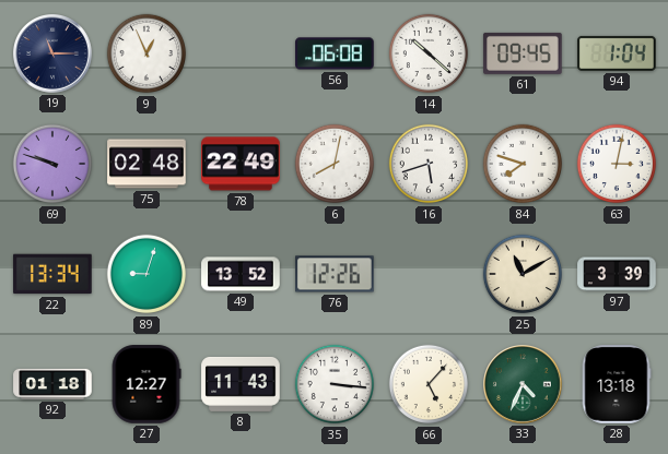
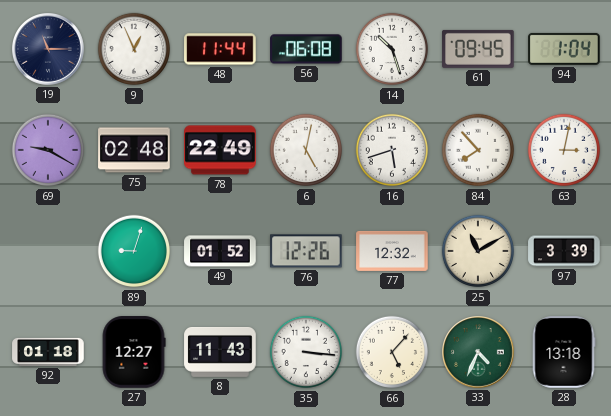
48: none -> 11:44
14: 10:22 -> 10:27
69: 9:48 -> 9:20
6: 8:02 -> 5:02
84: 7:48 -> 7:53
22: 13:34 -> none
49: 13:52 -> 01:52
77: none -> 12:32
